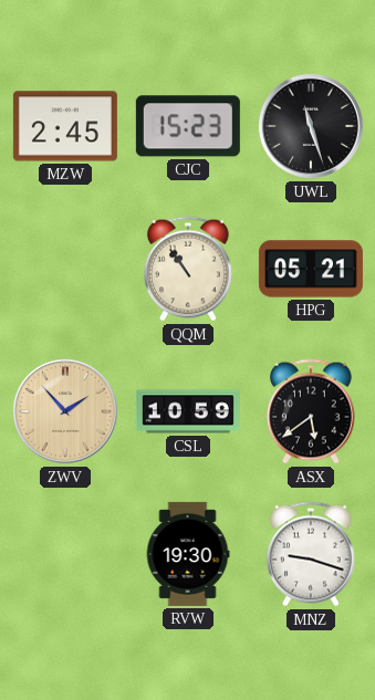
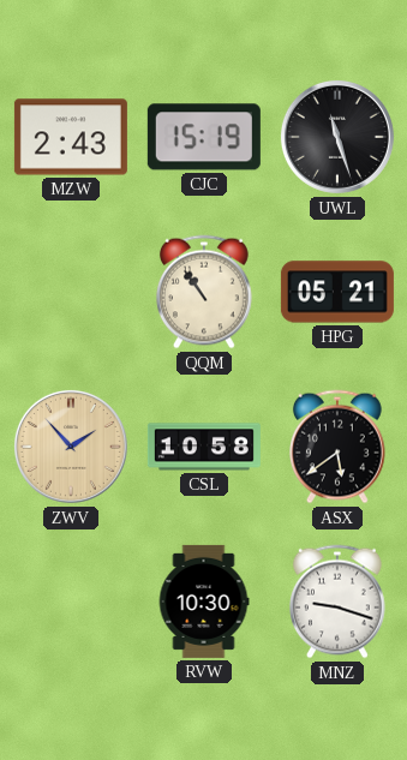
MZW: 2:45 -> 2:43
CJC: 15:23 -> 15:19
CSL: 10:59 -> 10:58
RVW: 19:30 -> 10:30
